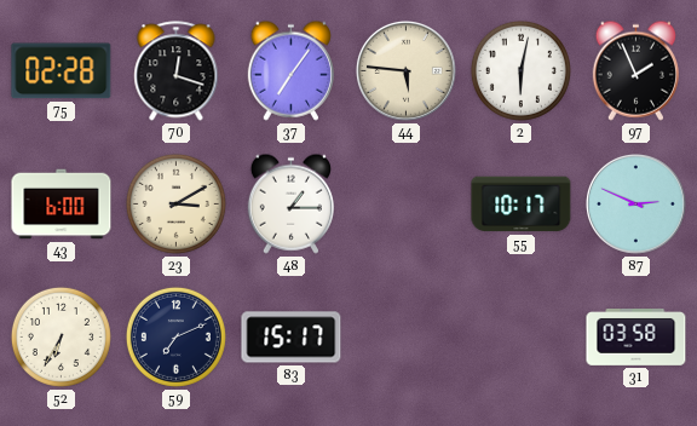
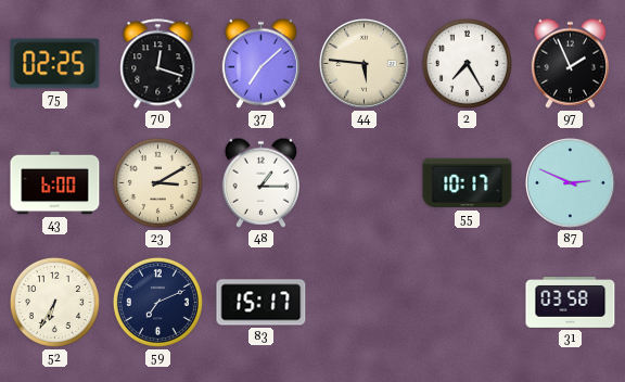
75: 02:28 -> 02:25
37: 7:06 -> 7:08
2: 6:02 -> 7:25
